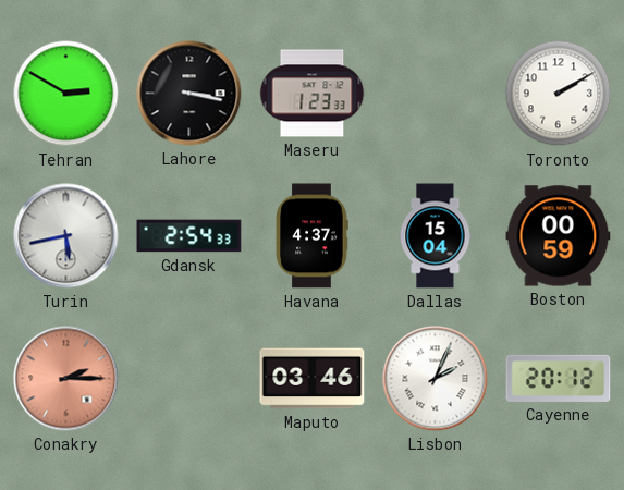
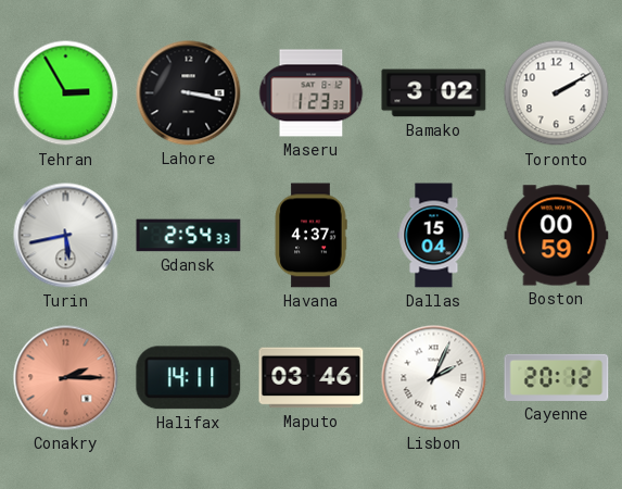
Tehran: 2:50 -> 2:55
Bamako: none -> 3:02
Halifax: none -> 14:11
